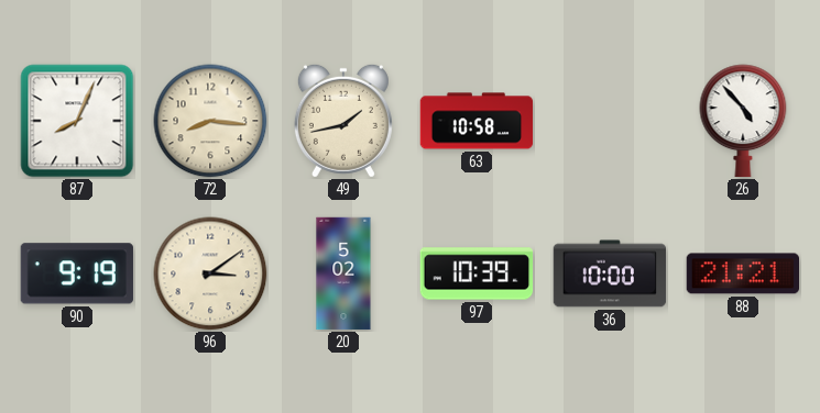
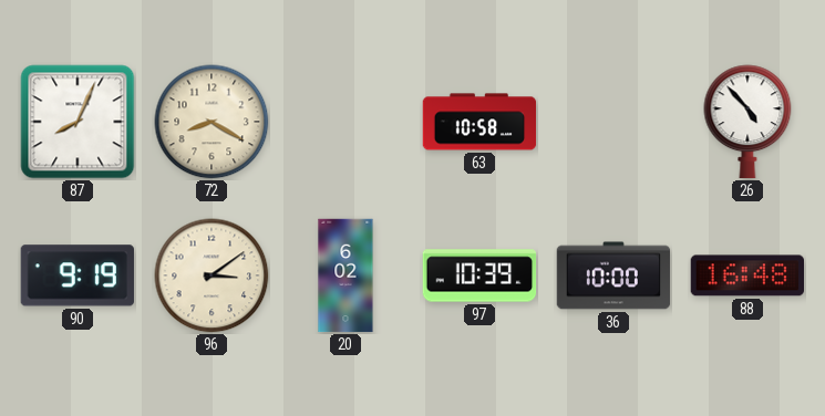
72: 8:16 -> 8:20
49: 1:43 -> none
20: 5:02 -> 6:02
88: 21:21 -> 16:48
